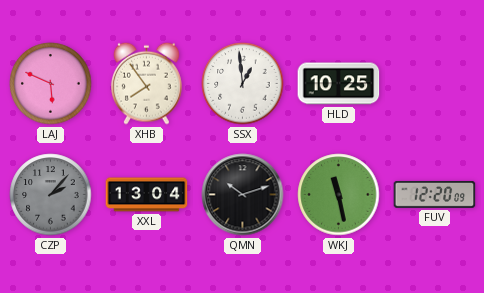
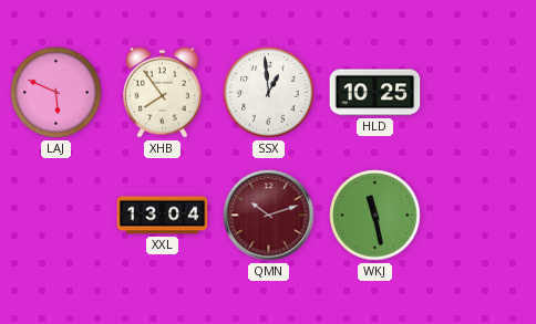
CZP: 2:07 -> none
QMN dial: black -> burgundy
FUV: 12:20 -> none
